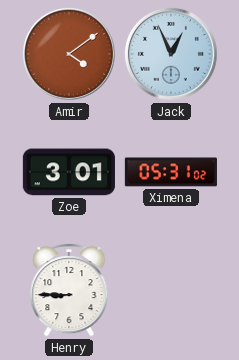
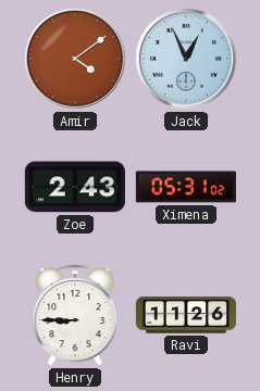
Zoe: 3:01 -> 2:43
Ravi: none -> 11:26
